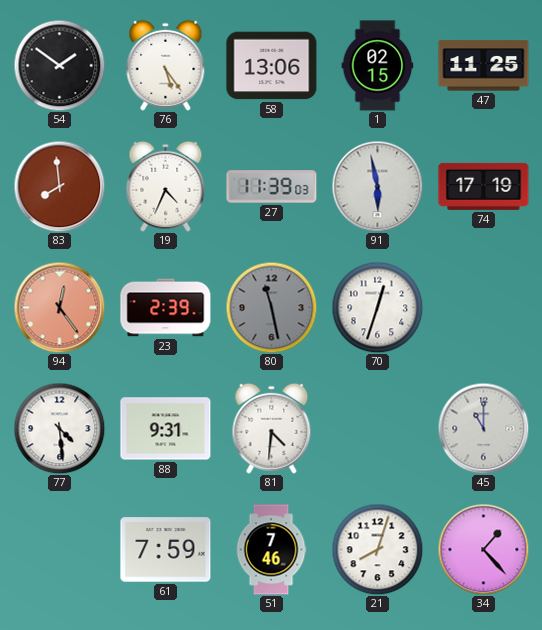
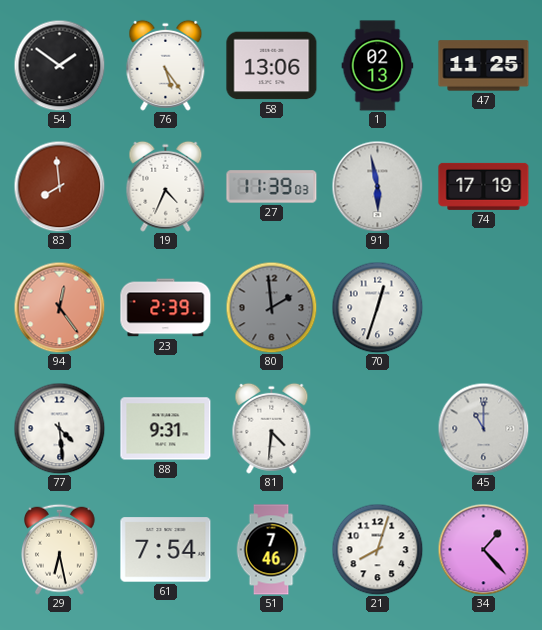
1: 02:15 -> 02:13
80: 11:28 -> 1:59
29: none -> 6:28
61: 7:59 -> 7:54
